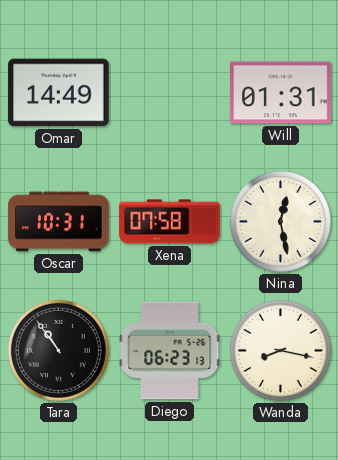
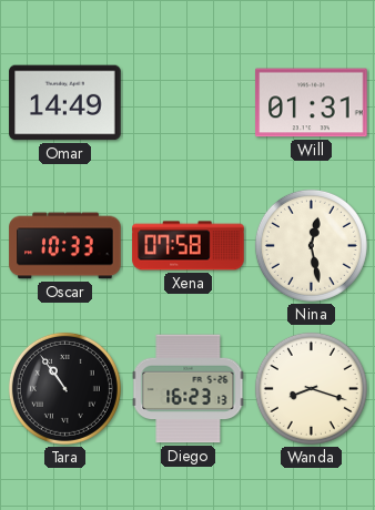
Oscar: 10:31 -> 10:33
Diego: 06:23 -> 16:23
Wanda: 8:17 -> 8:18
